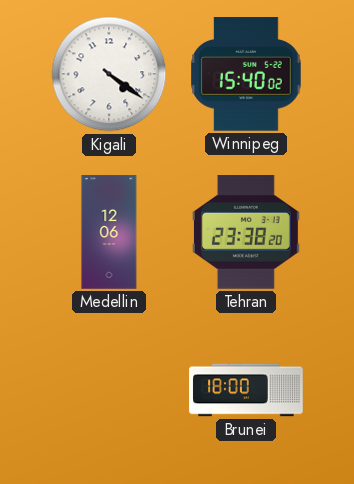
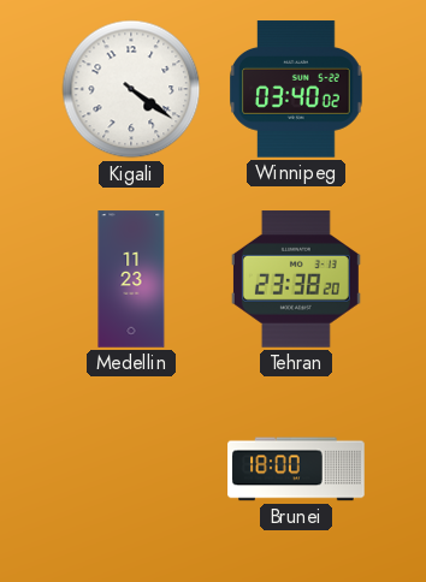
Winnipeg: 15:40 -> 03:40
Medellin: 12:06 -> 11:23
